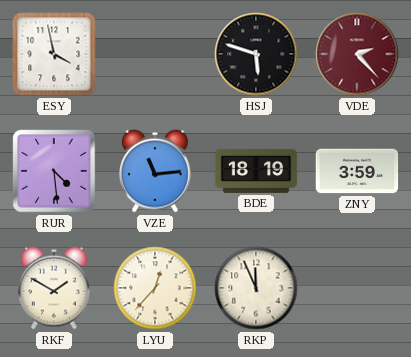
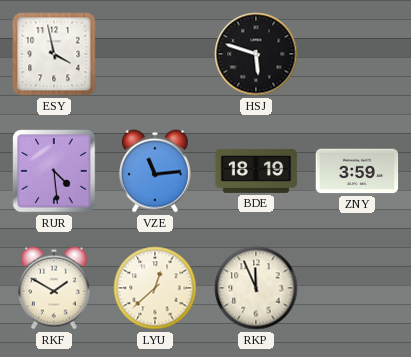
VDE: 2:23 -> none
LYU: 12:37 -> 12:38
